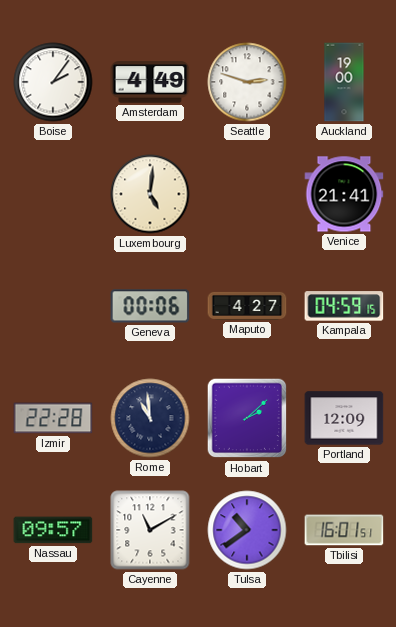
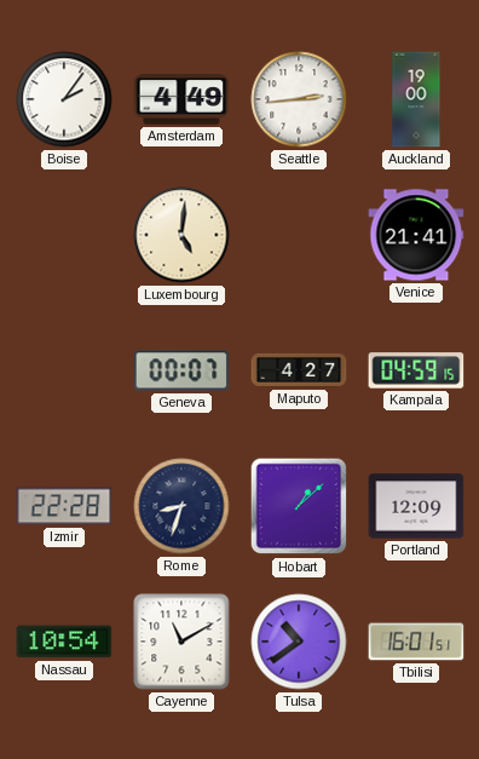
Seattle: 2:48 -> 2:44
Geneva: 00:06 -> 00:07
Rome: 10:59 -> 8:33
Hobart: 2:08 -> 1:08
Nassau: 09:57 -> 10:54
